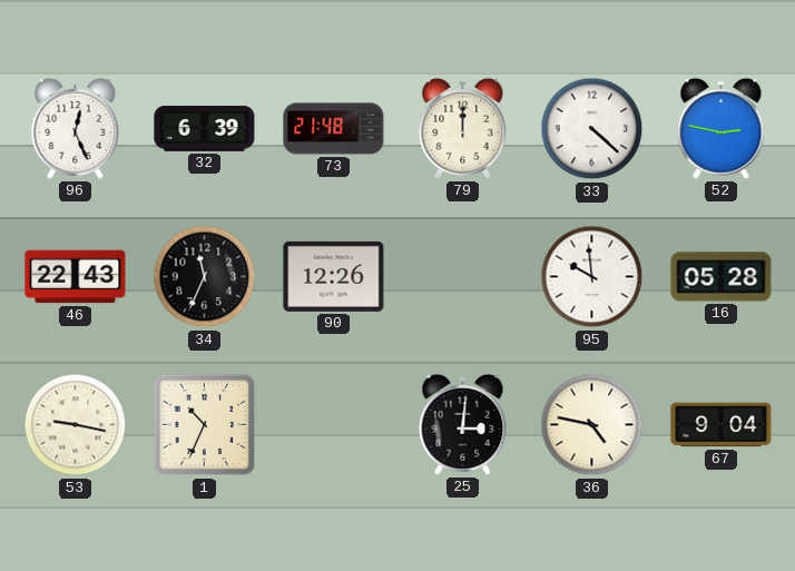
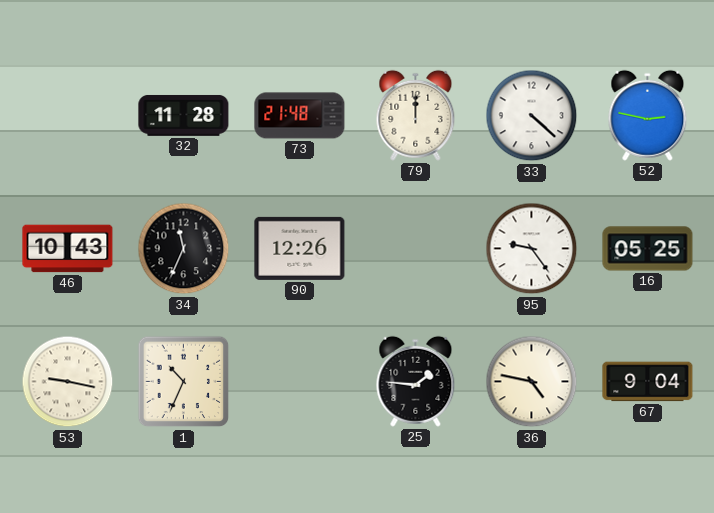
96: 12:26 -> none
32: 6:39 -> 11:28
46: 22:43 -> 10:43
95: 9:59 -> 9:24
16: 05:28 -> 05:25
25: 3:01 -> 1:46
